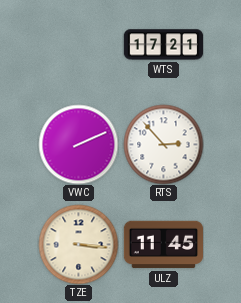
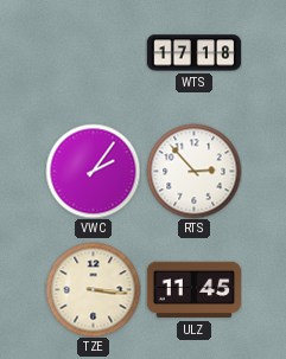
WTS: 17:21 -> 17:18
VWC: 2:11 -> 2:06
